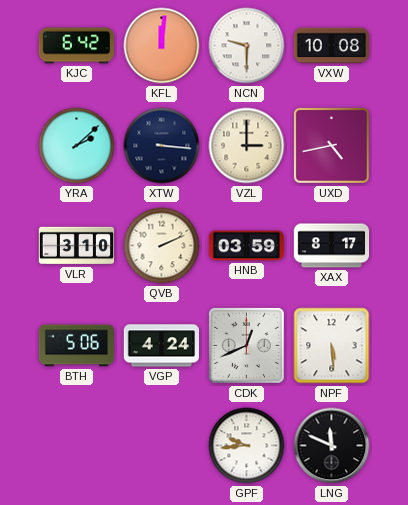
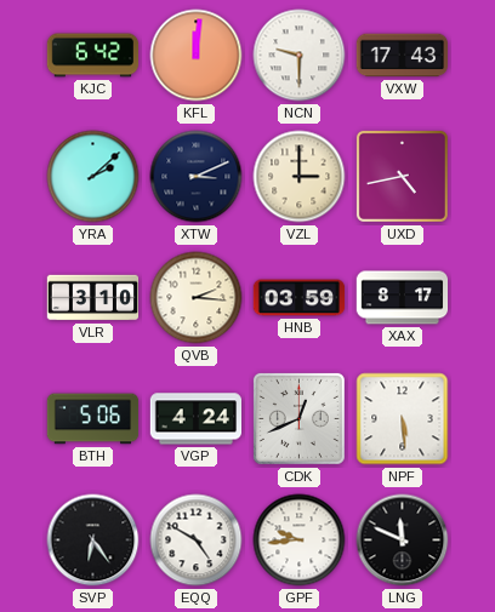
VXW: 10:08 -> 17:43
XTW: 3:16 -> 3:11
QVB: 2:11 -> 2:16
SVP: none -> 6:24
EQQ: none -> 4:50
